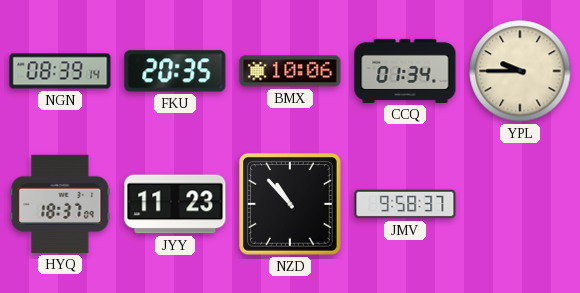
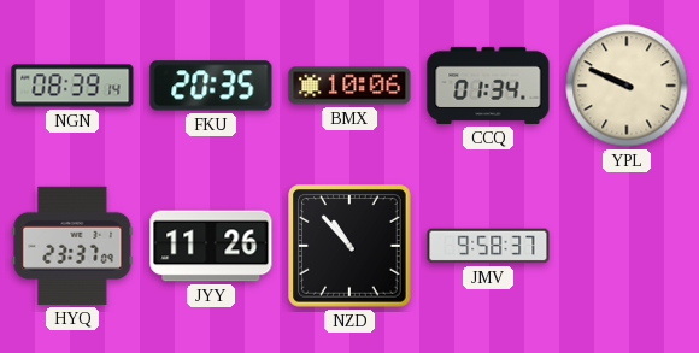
YPL: 9:45 -> 9:49
HYQ: 18:37 -> 23:37
JYY: 11:23 -> 11:26
